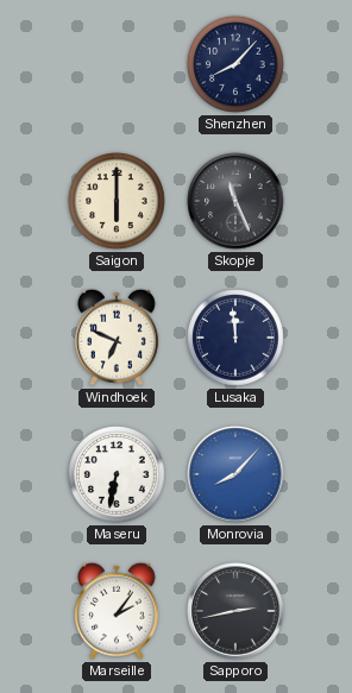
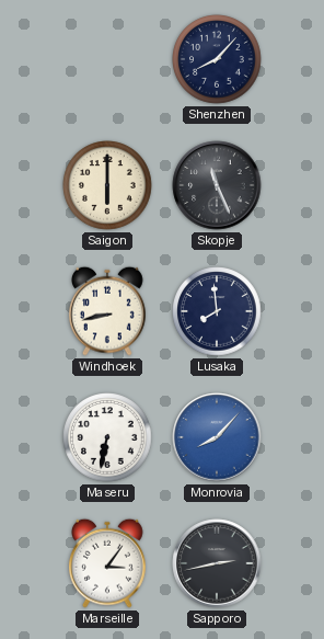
Windhoek: 6:49 -> 8:43
Lusaka: 11:59 -> 7:59
Marseille: 2:06 -> 3:06
